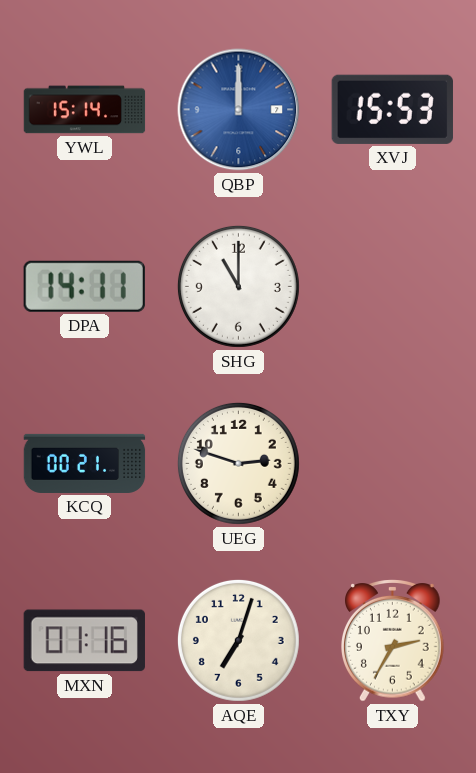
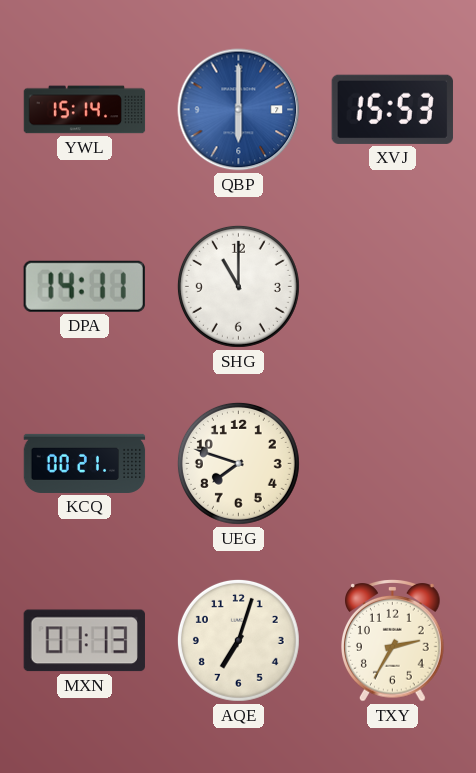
QBP: 12:00 -> 6:00
UEG: 2:48 -> 7:48
MXN: 01:16 -> 01:13
